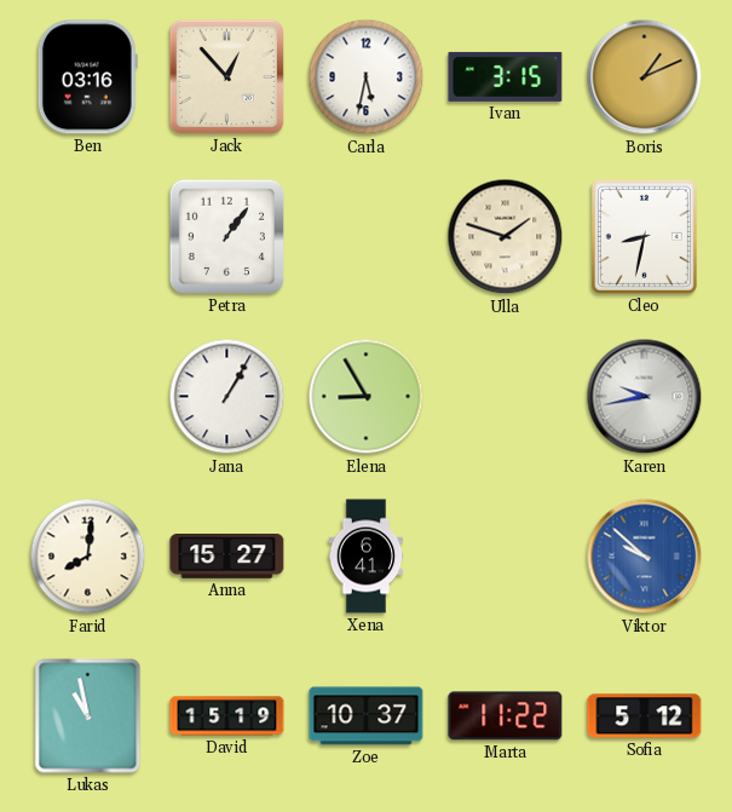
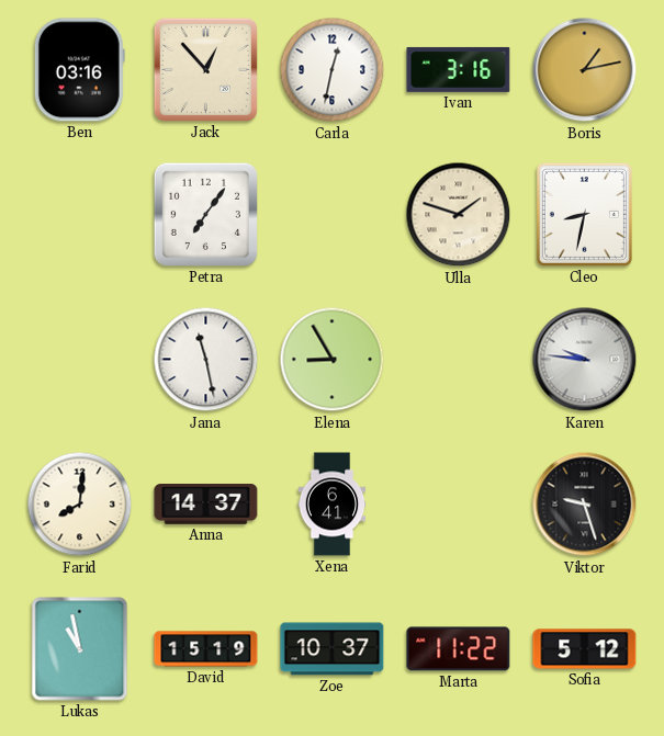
Carla: 5:32 -> 12:32
Ivan: 3:15 -> 3:16
Boris: 1:11 -> 1:13
Petra: 1:06 -> 7:06
Jana: 1:05 -> 11:28
Karen: 9:43 -> 9:46
Anna: 15:27 -> 14:37
Viktor: 9:52 -> 9:27
Viktor dial: blue -> black
